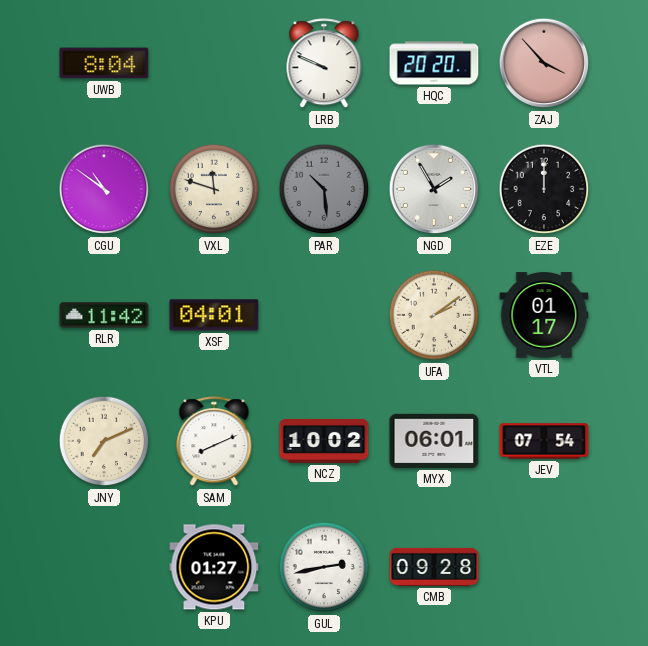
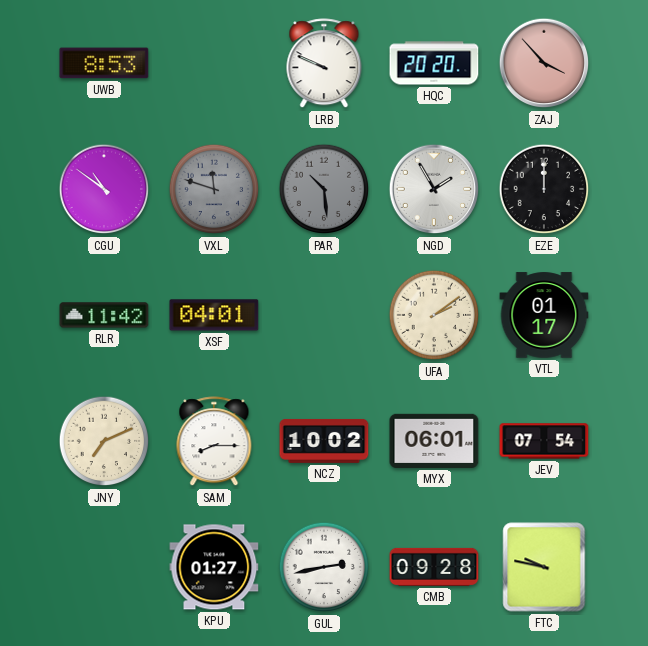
UWB: 8:04 -> 8:53
VXL dial: cream -> grey
SAM: 8:11 -> 8:15
FTC: none -> 9:47
